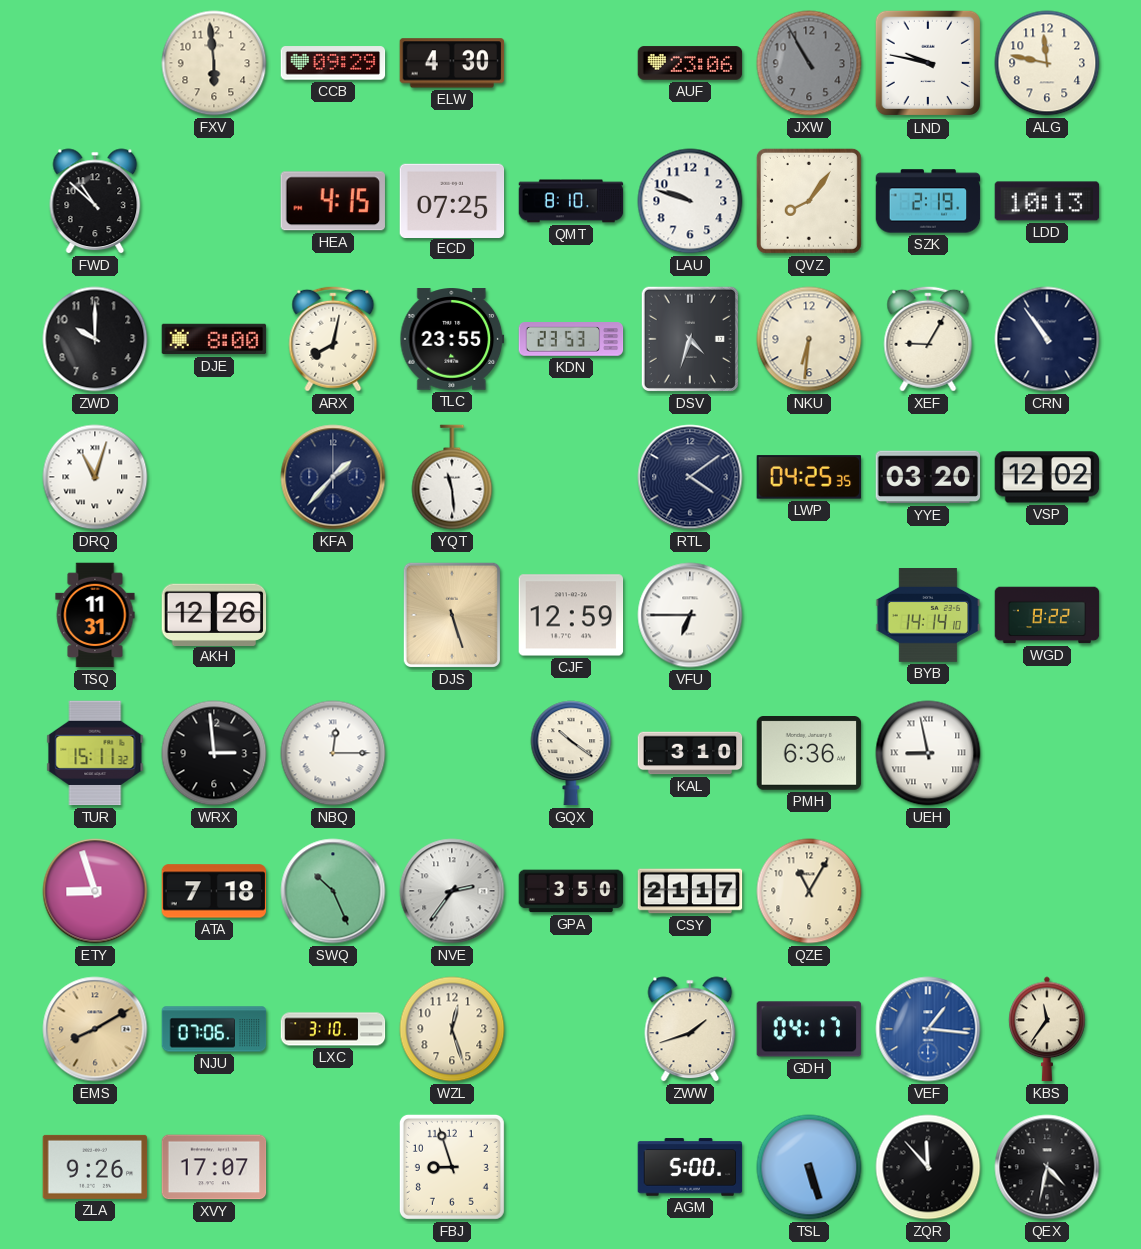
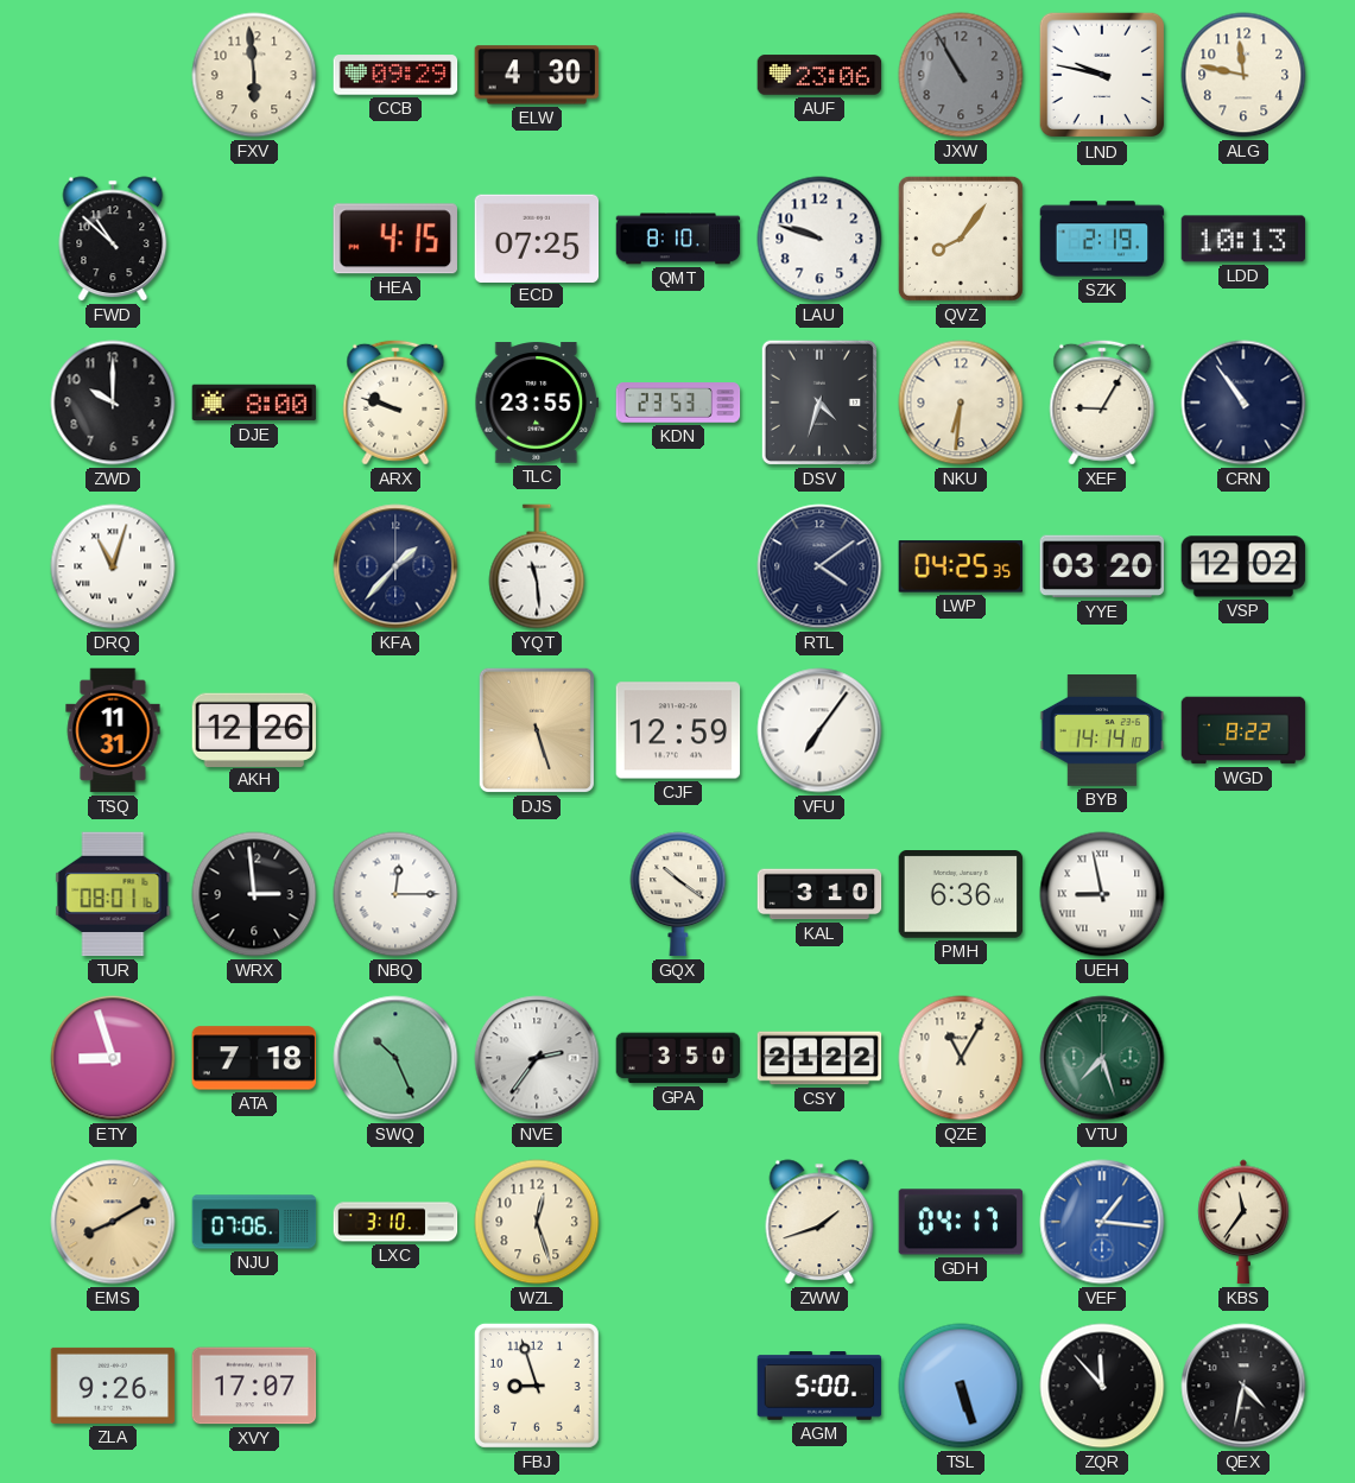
ARX: 8:02 -> 9:48
VFU: 6:45 -> 7:06
TUR: 15:11 -> 08:01
CSY: 21:17 -> 21:22
VTU: none -> 7:27
